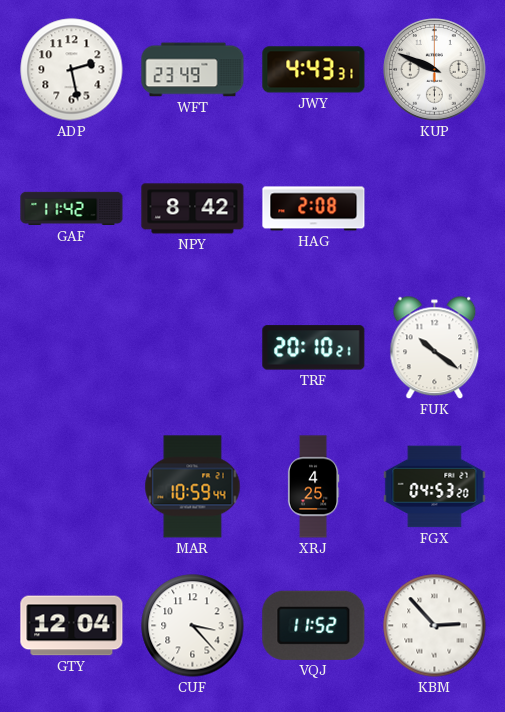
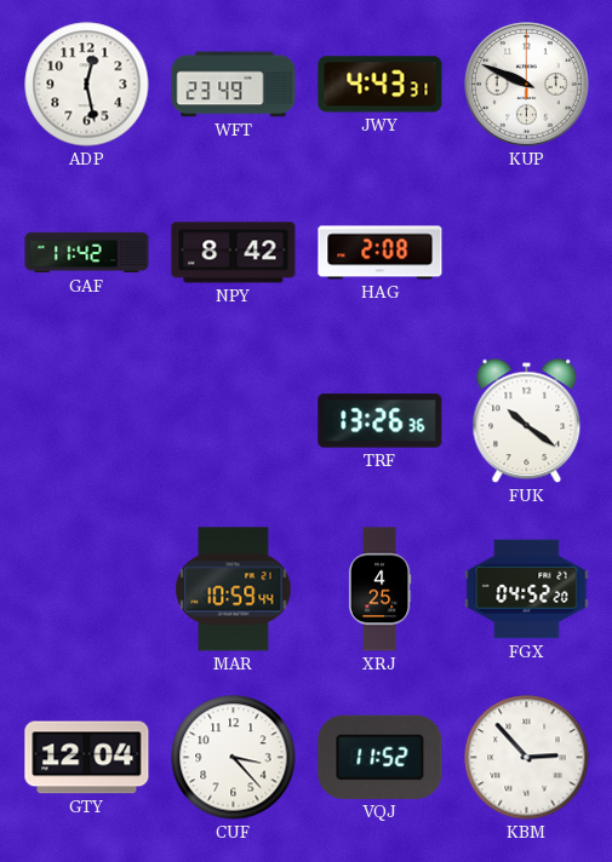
ADP: 2:28 -> 12:28
TRF: 20:10 -> 13:26
FGX: 04:53 -> 04:52
